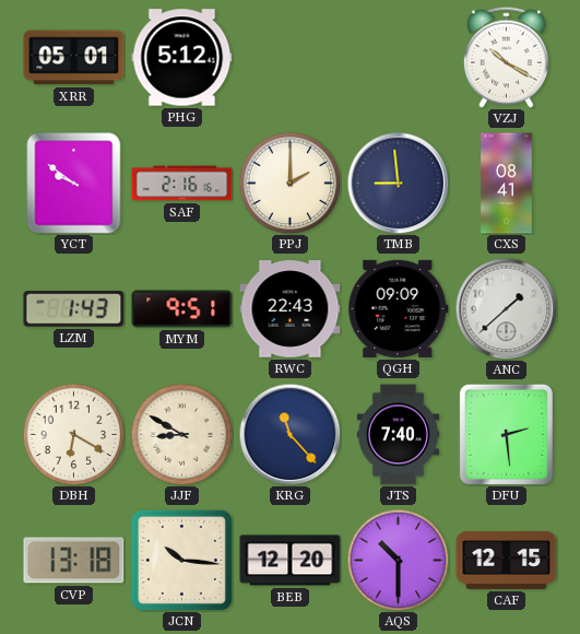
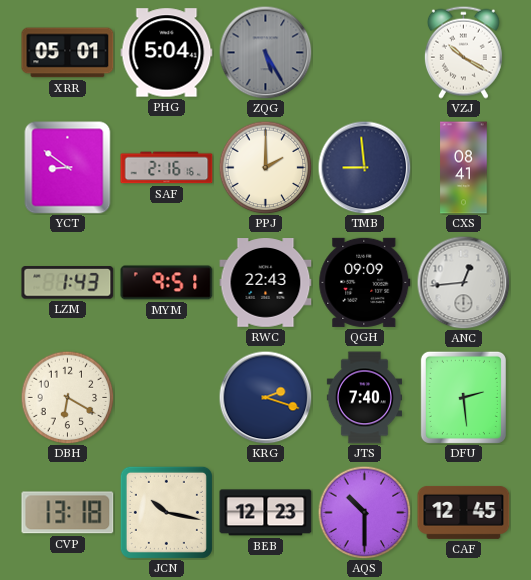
PHG: 5:12 -> 5:04
ZQG: none -> 5:25
YCT: 9:51 -> 8:51
ANC: 1:38 -> 12:44
JJF: 8:50 -> none
KRG: 11:23 -> 2:18
JCN: 10:16 -> 10:17
BEB: 12:20 -> 12:23
CAF: 12:15 -> 12:45
